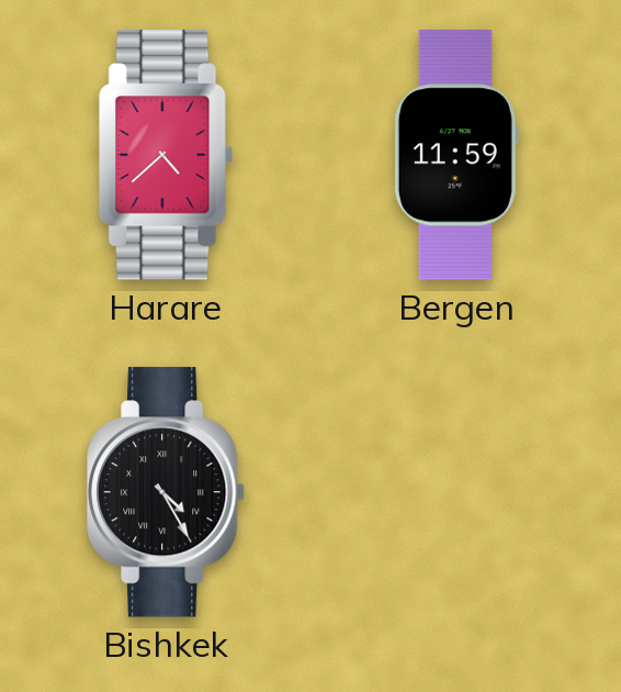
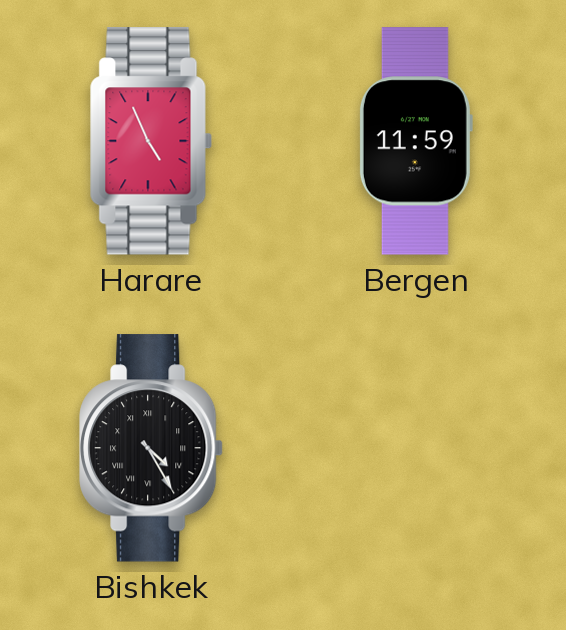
Harare: 4:38 -> 4:56
